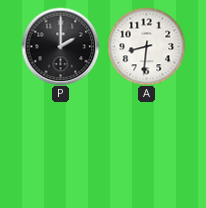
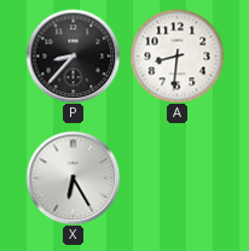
P: 2:00 -> 8:37
X: none -> 6:25
